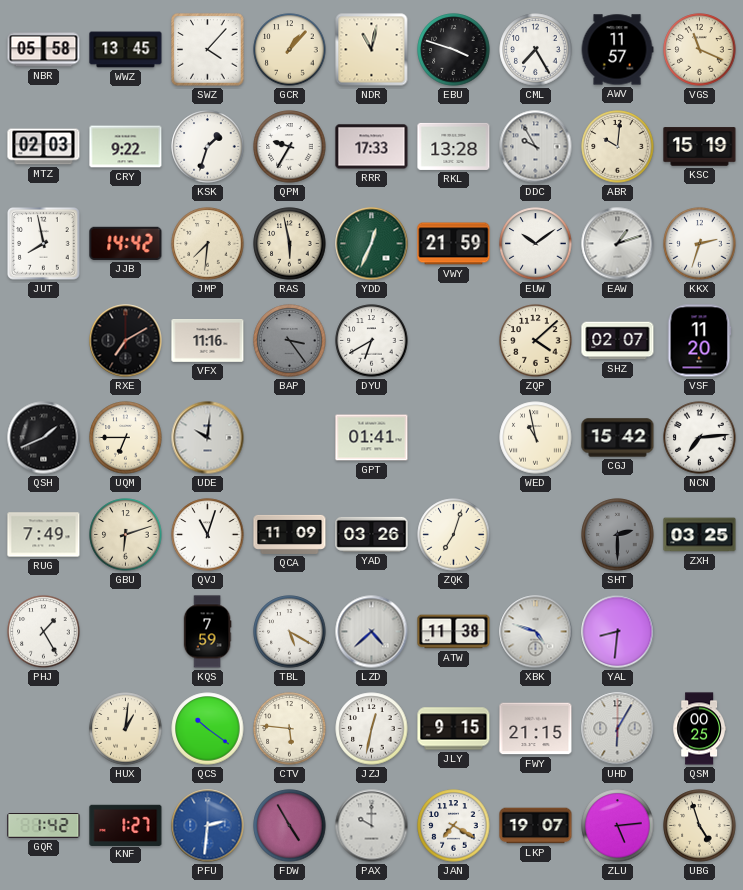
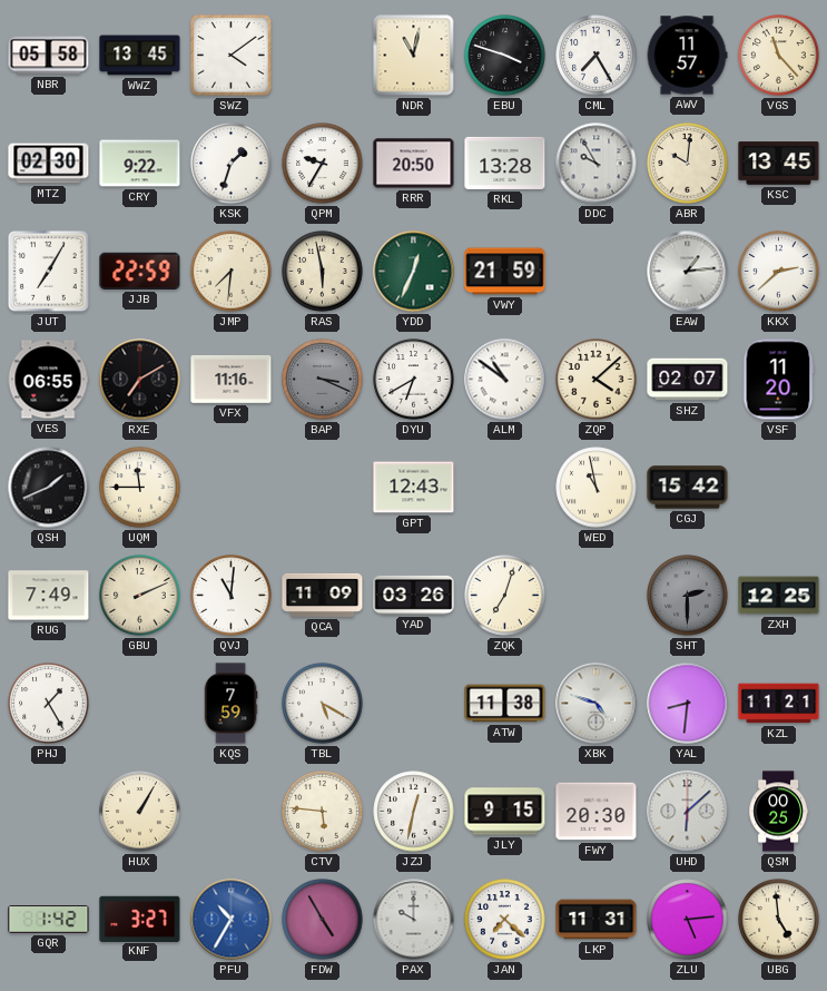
SWZ: 4:07 -> 4:09
GCR: 1:07 -> none
VGS: 11:19 -> 11:23
MTZ: 02:03 -> 02:30
RRR: 17:33 -> 20:50
KSC: 15:19 -> 13:45
JUT: 7:58 -> 7:05
JJB: 14:42 -> 22:59
EUW: 10:09 -> none
EAW: 1:12 -> 1:14
KKX: 2:33 -> 2:38
VES: none -> 06:55
BAP: 3:24 -> 3:19
ALM: none -> 10:51
UQM: 6:45 -> 11:45
UDE: 10:01 -> none
GPT: 01:41 -> 12:43
NCN: 7:14 -> none
GBU: 6:12 -> 2:11
QVJ: 11:03 -> 11:01
ZXH: 03:25 -> 12:25
LZD: 4:38 -> none
KZL: none -> 11:21
HUX: 1:01 -> 1:05
QCS: 10:21 -> none
FWY: 21:15 -> 20:30
UHD: 6:05 -> 6:08
KNF: 1:27 -> 3:27
PFU: 2:31 -> 10:35
JAN: 7:20 -> 7:22
LKP: 19:07 -> 11:31
UBG: 4:57 -> 4:59
